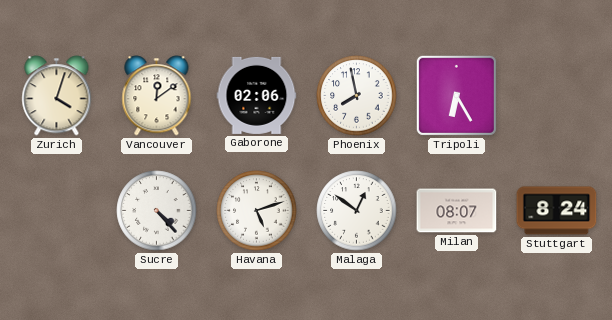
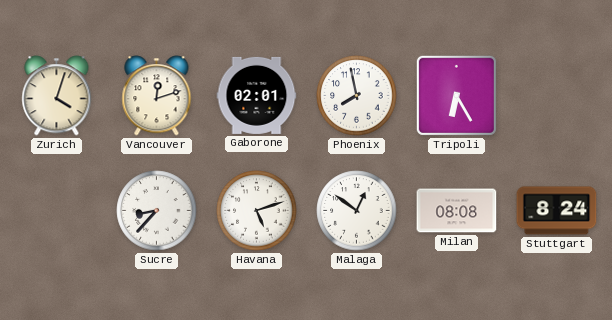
Vancouver: 12:09 -> 12:12
Gaborone: 02:06 -> 02:01
Sucre: 4:23 -> 8:37
Milan: 08:07 -> 08:08
